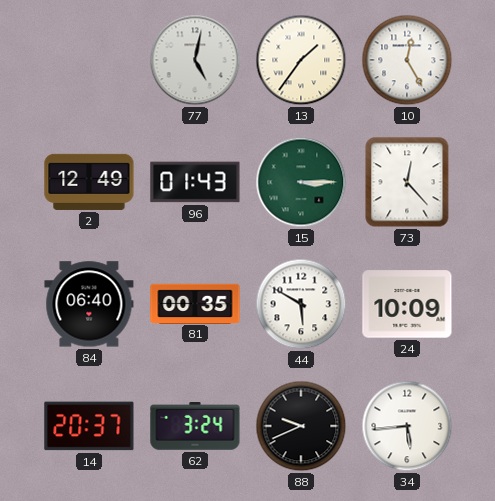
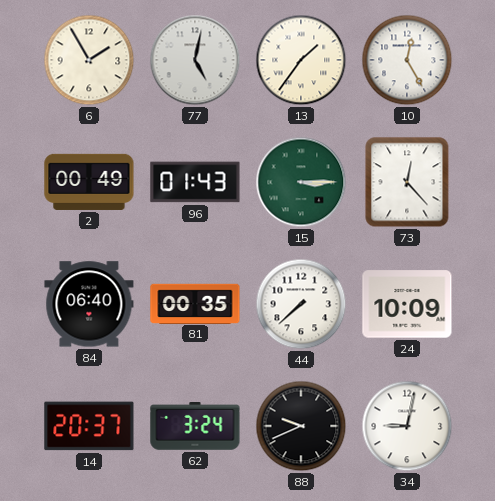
6: none -> 1:55
2: 12:49 -> 00:49
44: 5:50 -> 7:38
34: 5:44 -> 9:02
